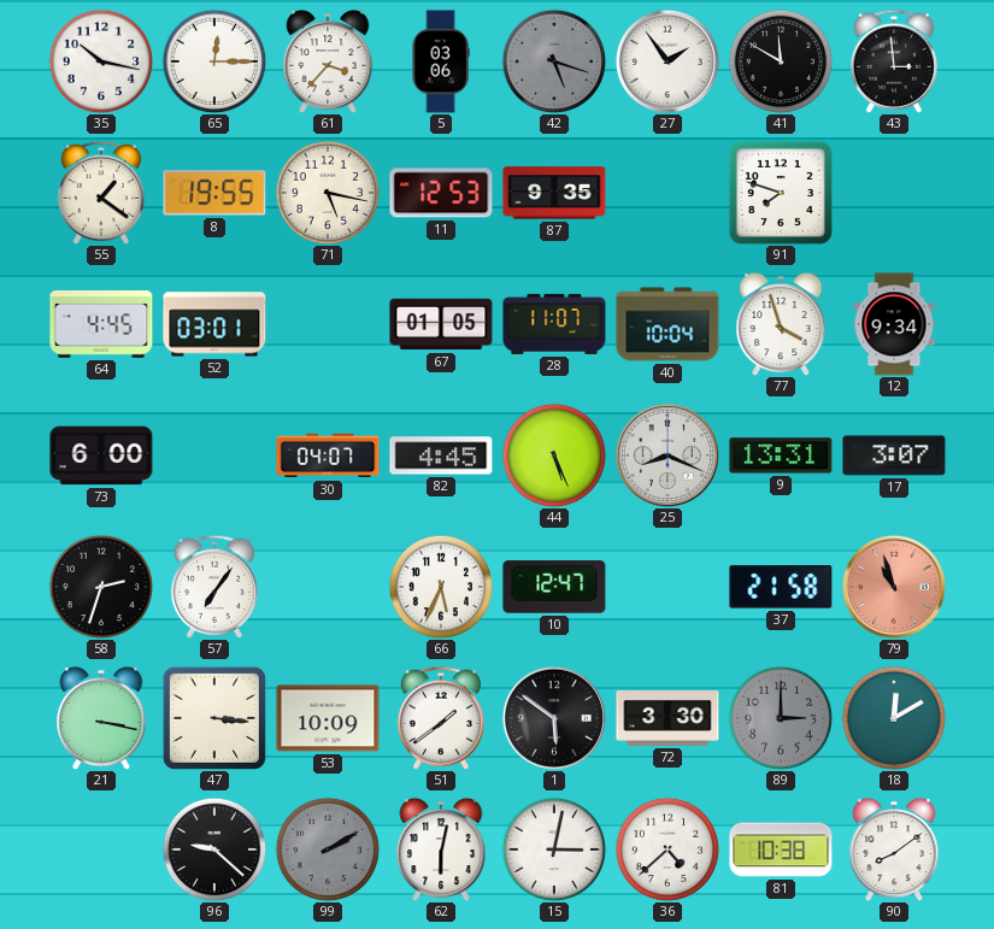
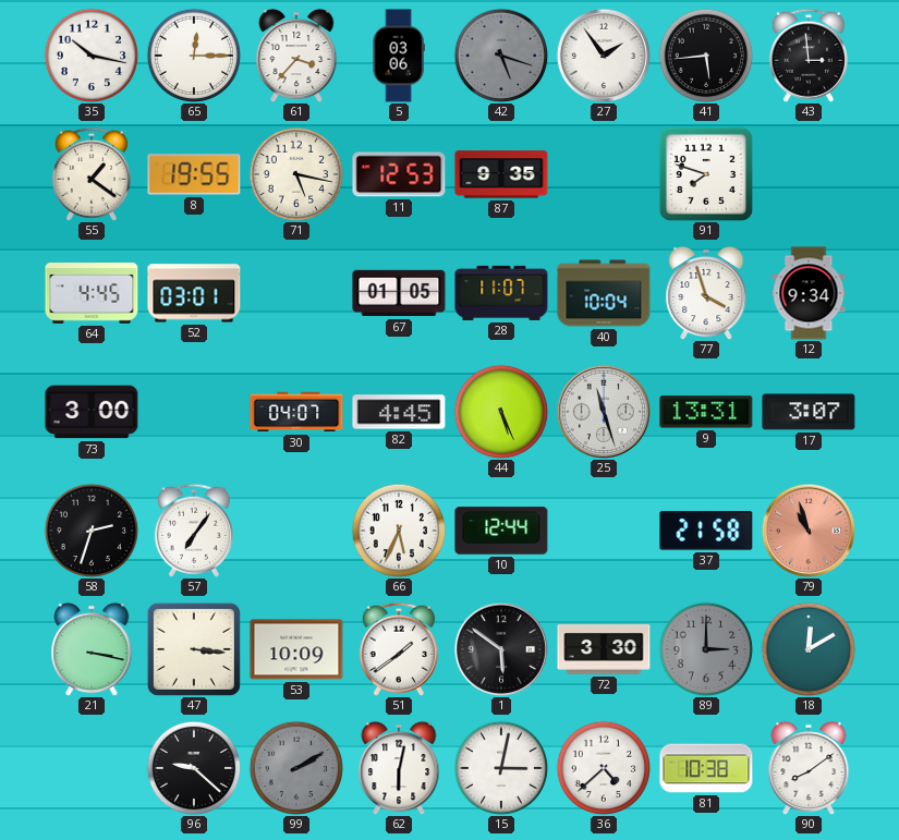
41: 11:50 -> 5:44
73: 6:00 -> 3:00
25: 8:19 -> 11:27
10: 12:47 -> 12:44
